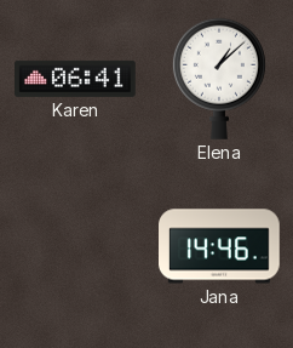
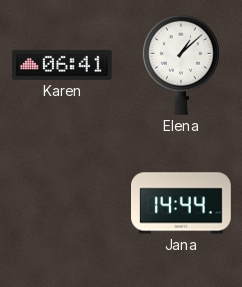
Jana: 14:46 -> 14:44
